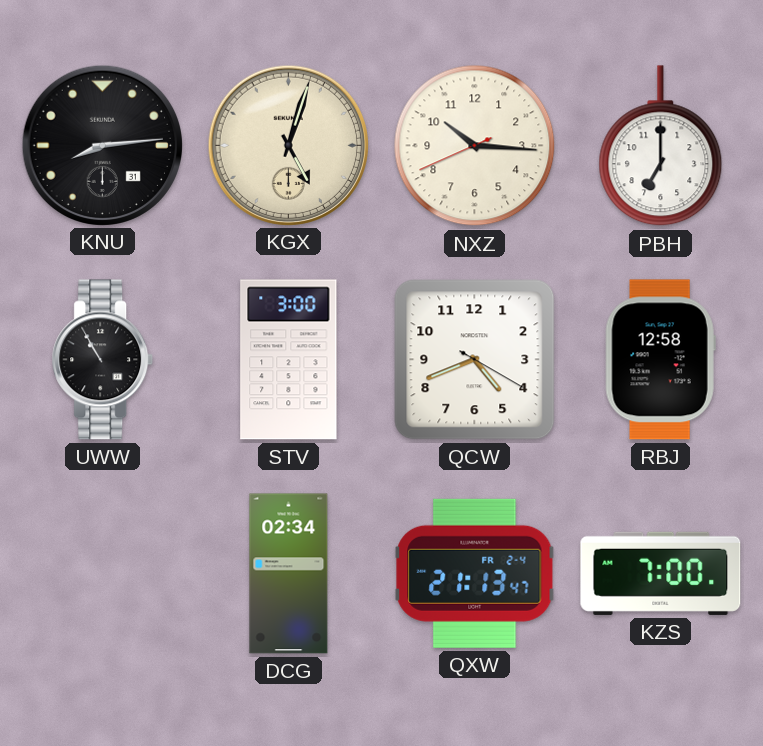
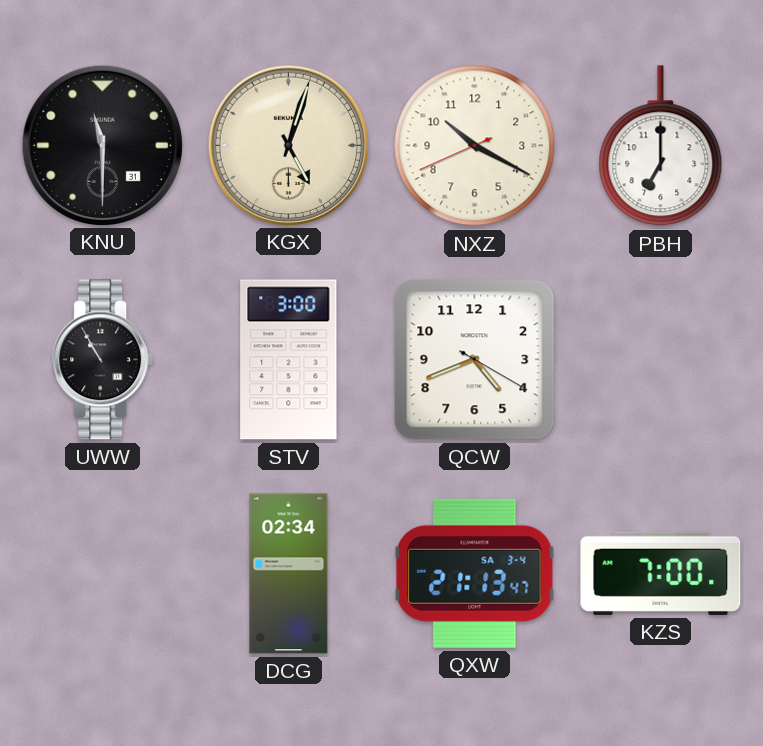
KNU: 8:14 -> 11:30
NXZ: 10:15 -> 10:19
RBJ: 12:58 -> none
QXW date: FR 2-4 -> SA 3-4
